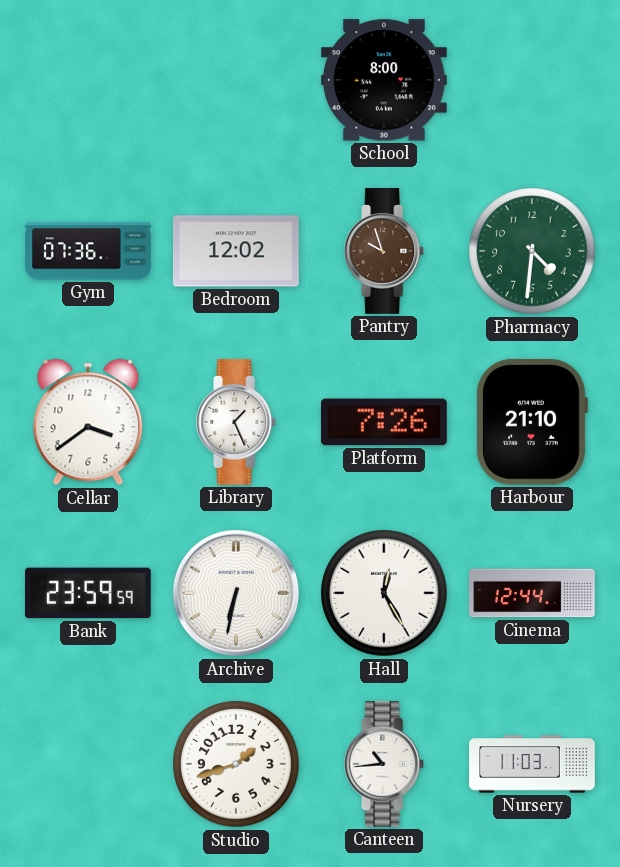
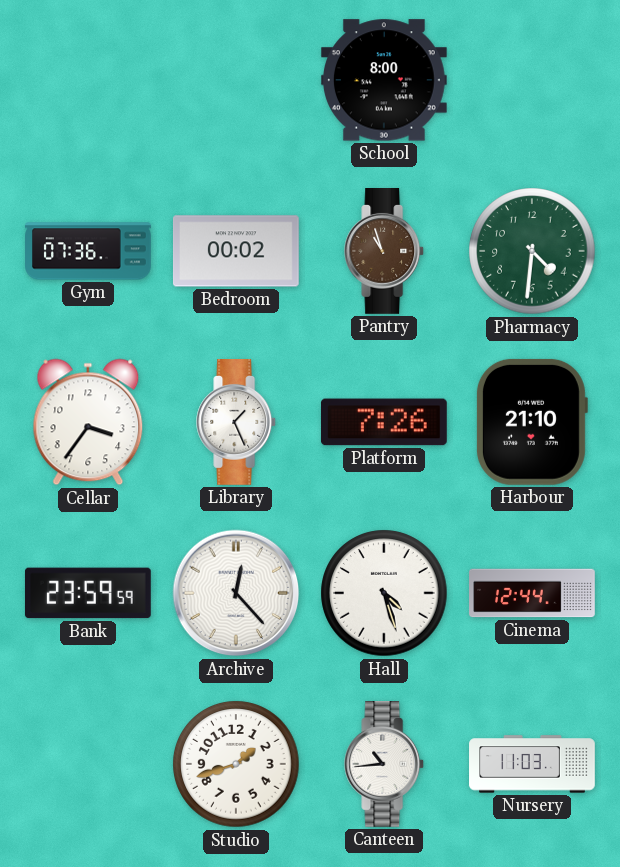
Bedroom: 12:02 -> 00:02
Pantry: 9:57 -> 10:57
Cellar: 3:39 -> 3:36
Archive: 6:32 -> 12:23
Hall: 12:25 -> 4:27
